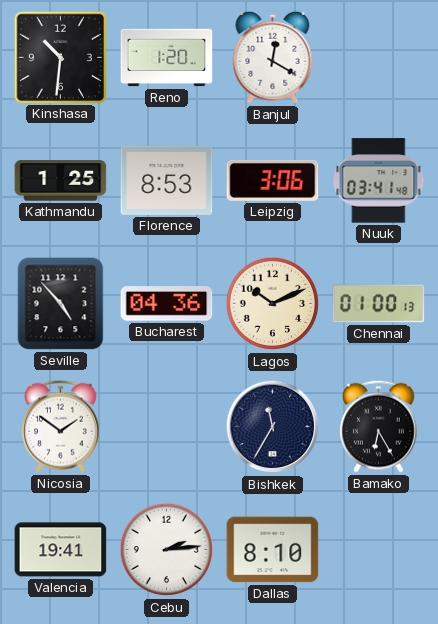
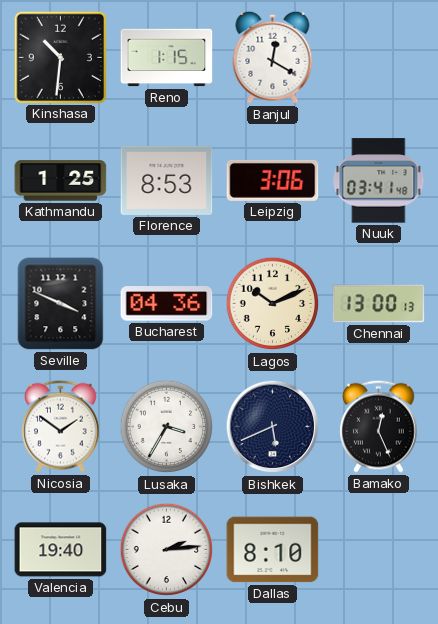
Reno: 1:20 -> 1:15
Seville: 4:53 -> 3:49
Chennai: 01:00 -> 13:00
Lusaka: none -> 3:35
Bishkek: 11:35 -> 5:41
Bamako: 6:25 -> 12:26
Valencia: 19:41 -> 19:40
